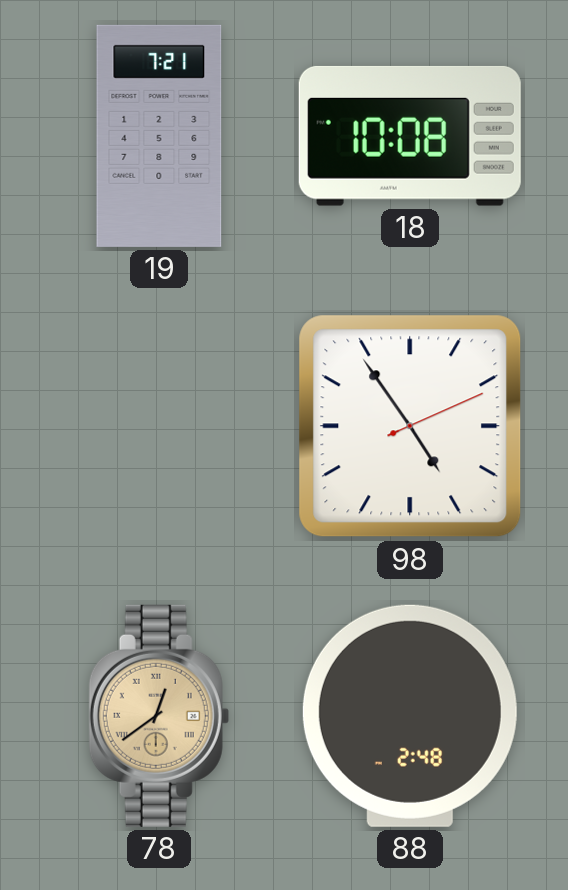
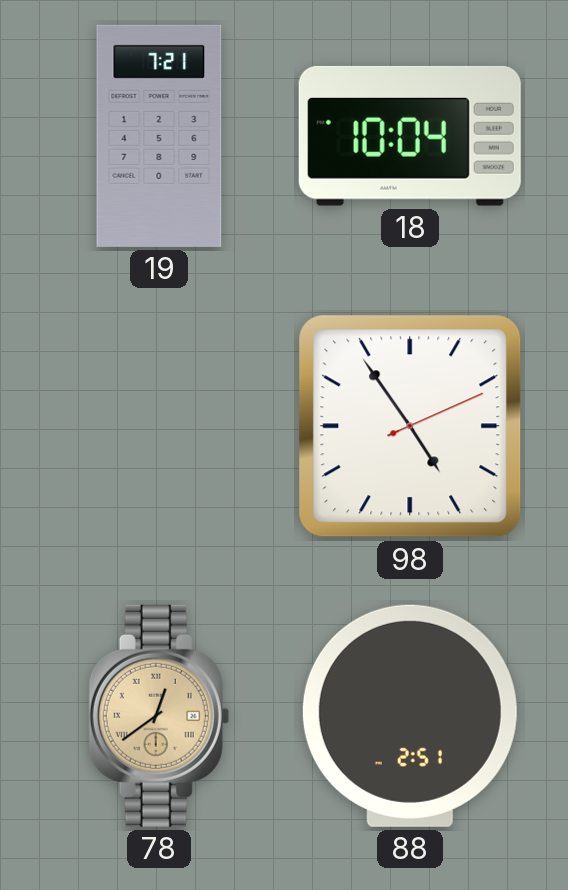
18: 10:08 -> 10:04
88: 2:48 -> 2:51
